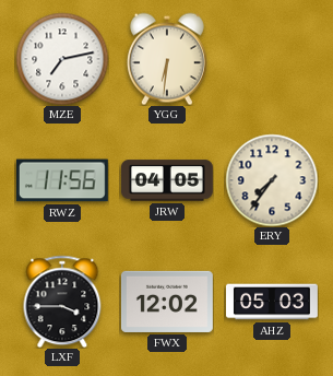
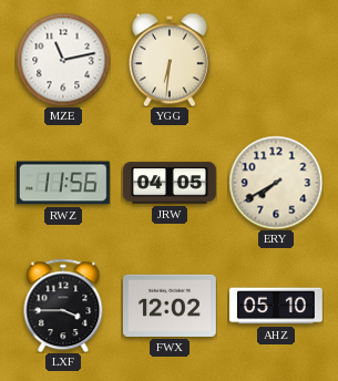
MZE: 7:13 -> 11:13
ERY: 7:36 -> 7:40
AHZ: 05:03 -> 05:10
